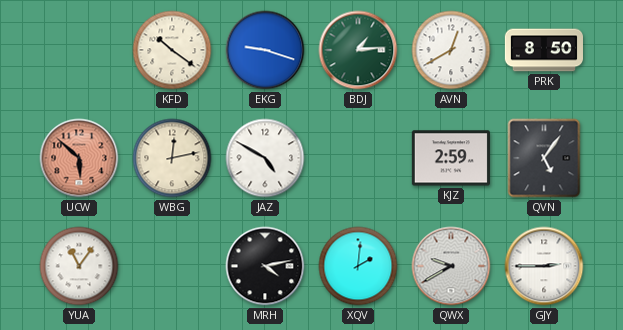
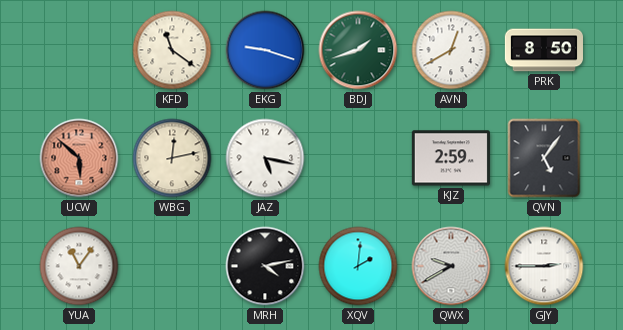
KFD: 10:21 -> 11:21
BDJ: 1:14 -> 1:42
JAZ: 4:50 -> 5:17
